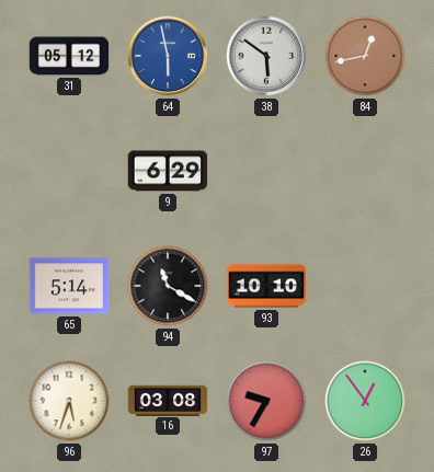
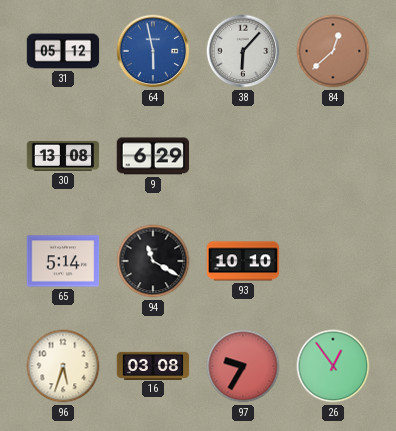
38: 5:51 -> 6:07
84: 12:43 -> 12:38
30: none -> 13:08
